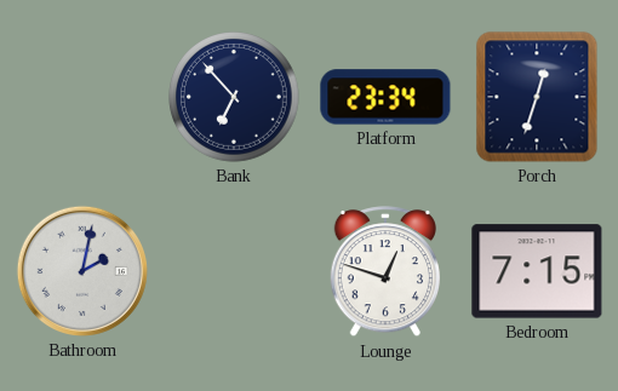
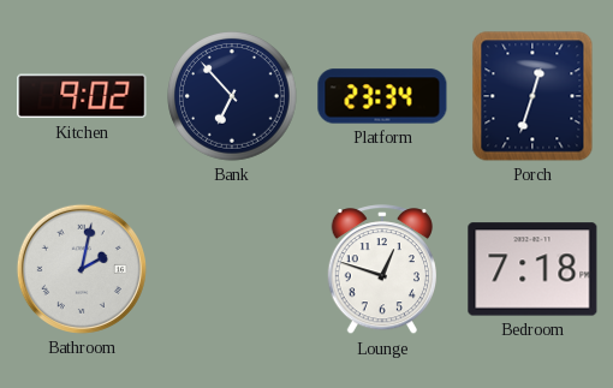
Kitchen: none -> 9:02
Bedroom: 7:15 -> 7:18
